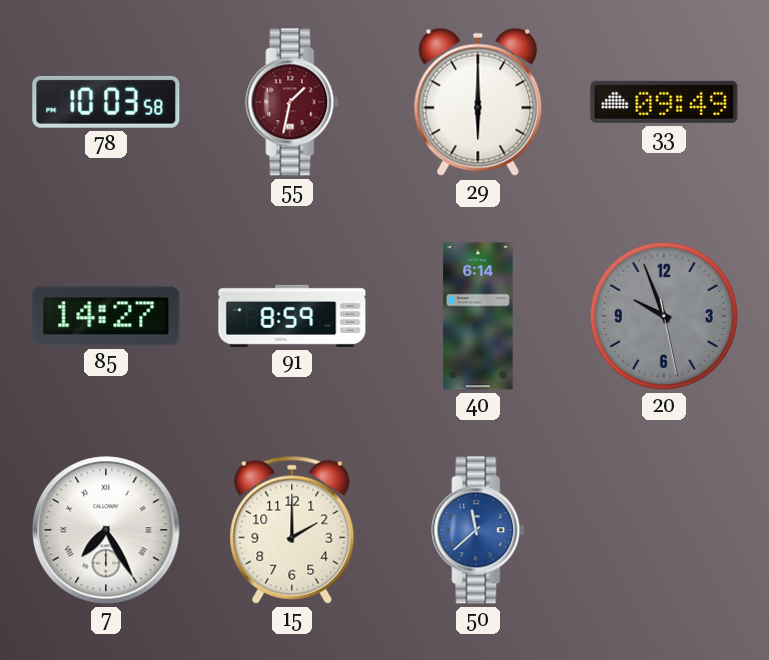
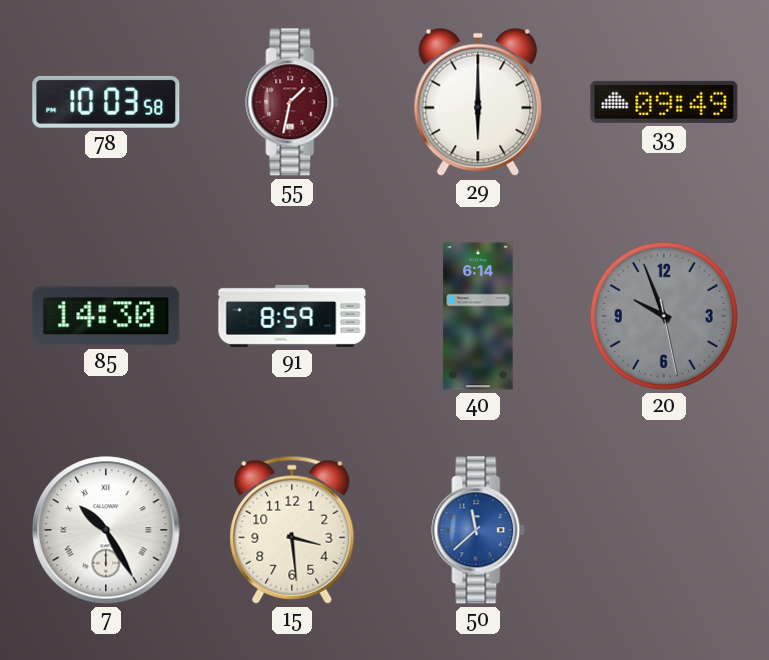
85: 14:27 -> 14:30
7: 7:25 -> 10:25
15: 2:00 -> 3:29
